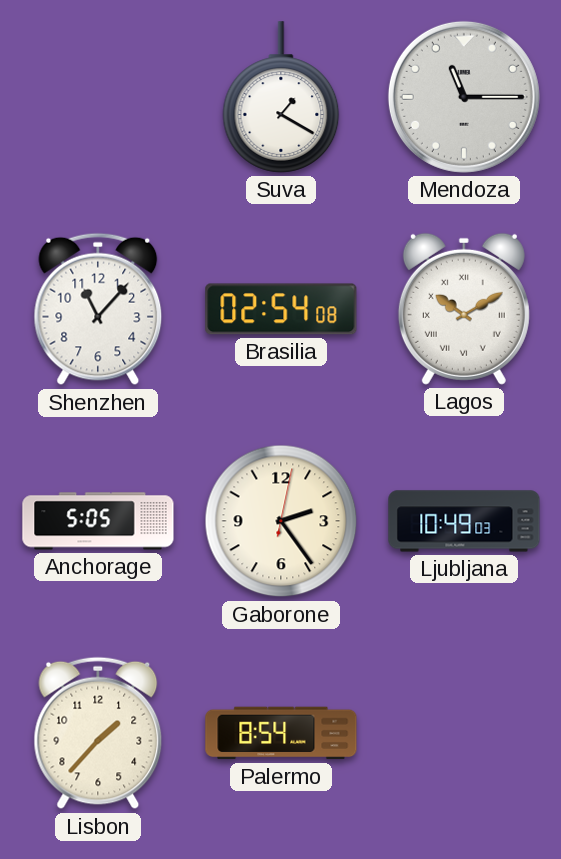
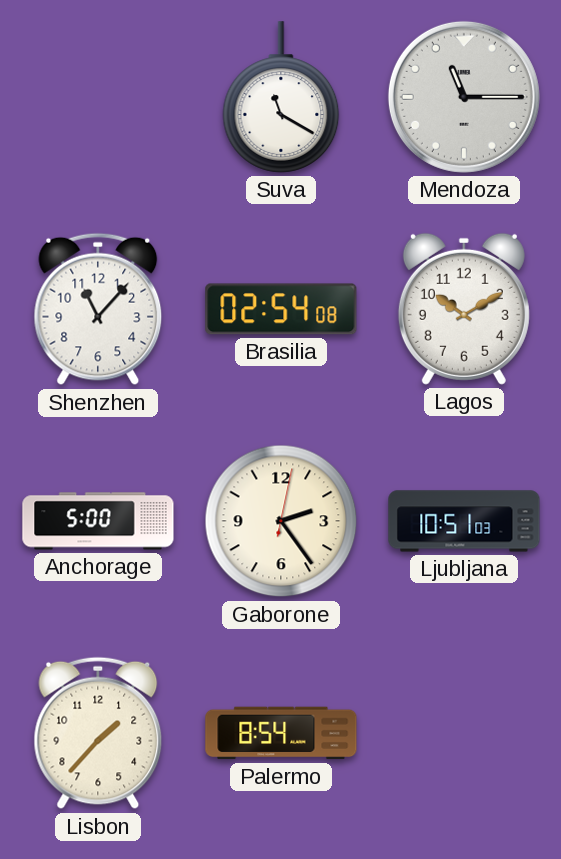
Suva: 1:20 -> 11:20
Lagos numerals: Roman -> Arabic
Anchorage: 5:05 -> 5:00
Ljubljana: 10:49 -> 10:51
